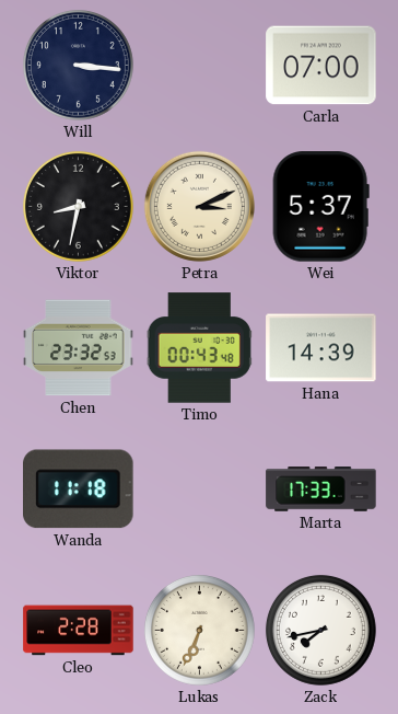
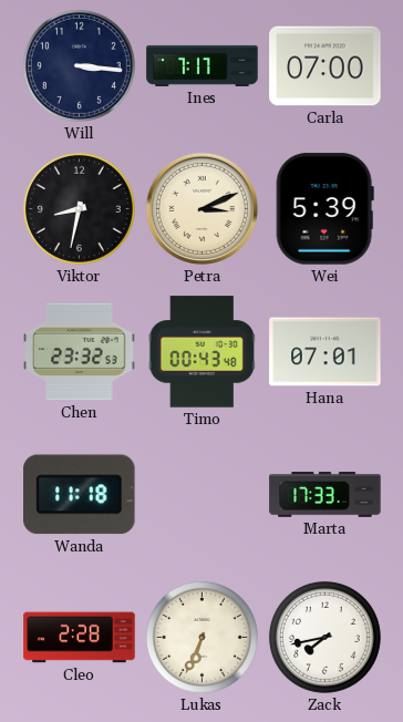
Ines: none -> 7:17
Wei: 5:37 -> 5:39
Hana: 14:39 -> 07:01
